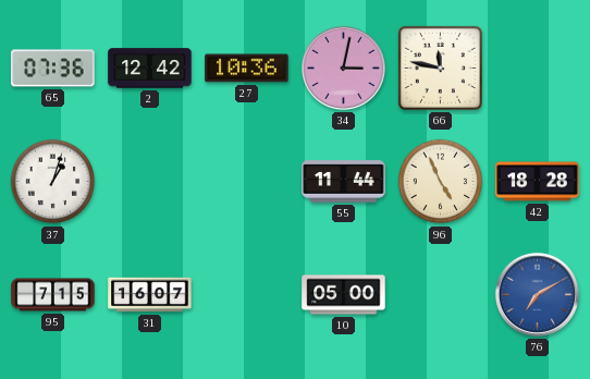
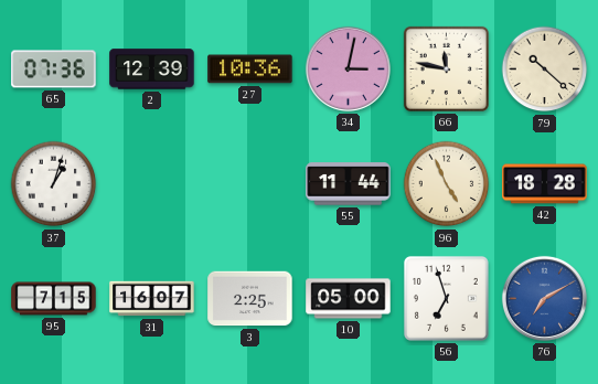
2: 12:42 -> 12:39
79: none -> 10:22
3: none -> 2:25
56: none -> 6:57
